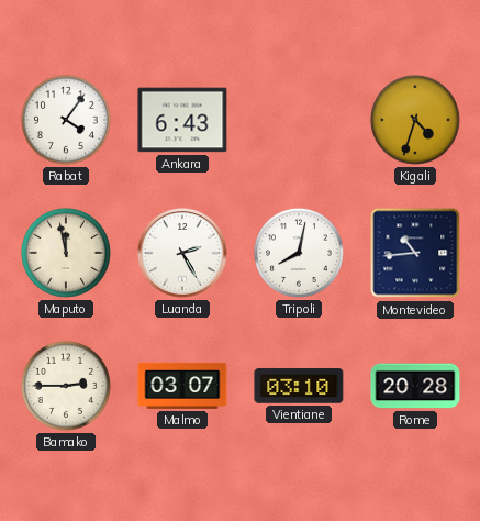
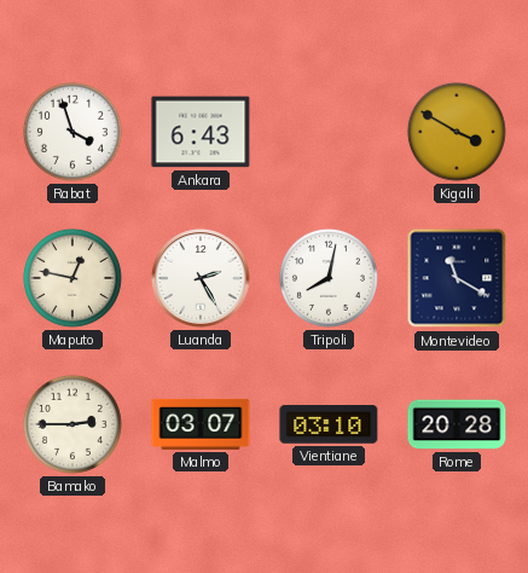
Rabat: 4:06 -> 3:57
Kigali: 4:33 -> 3:50
Maputo: 11:58 -> 12:47
Montevideo: 10:44 -> 11:20
